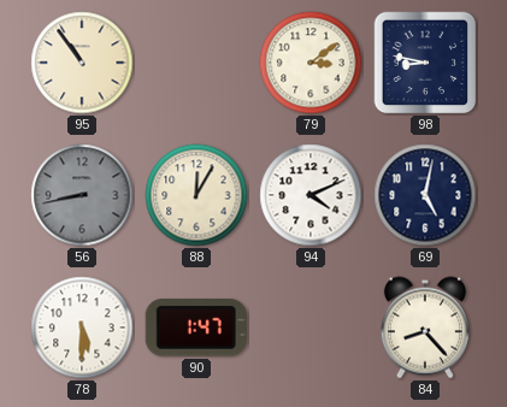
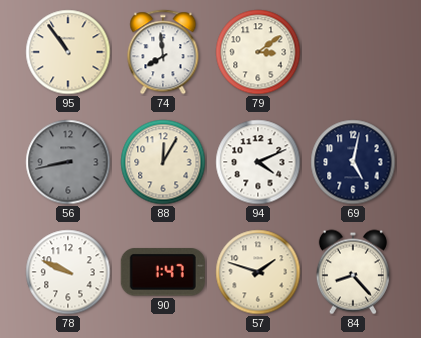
74: none -> 7:59
98: 8:47 -> none
78: 5:30 -> 9:49
57: none -> 1:48
